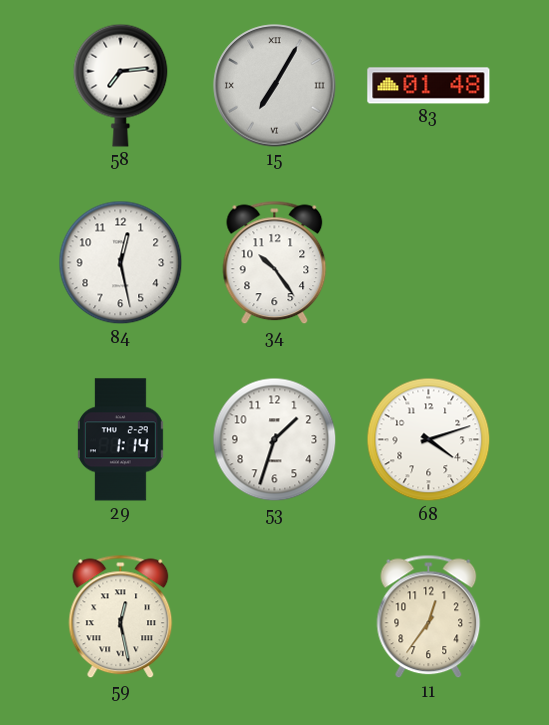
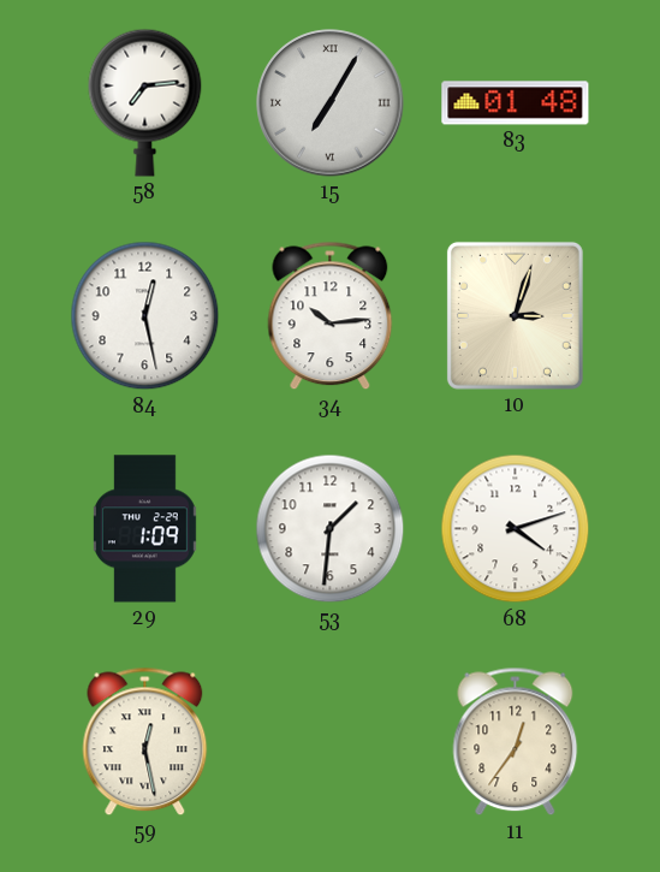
34: 10:24 -> 10:14
10: none -> 3:03
29: 1:14 -> 1:09
53: 1:33 -> 1:31
